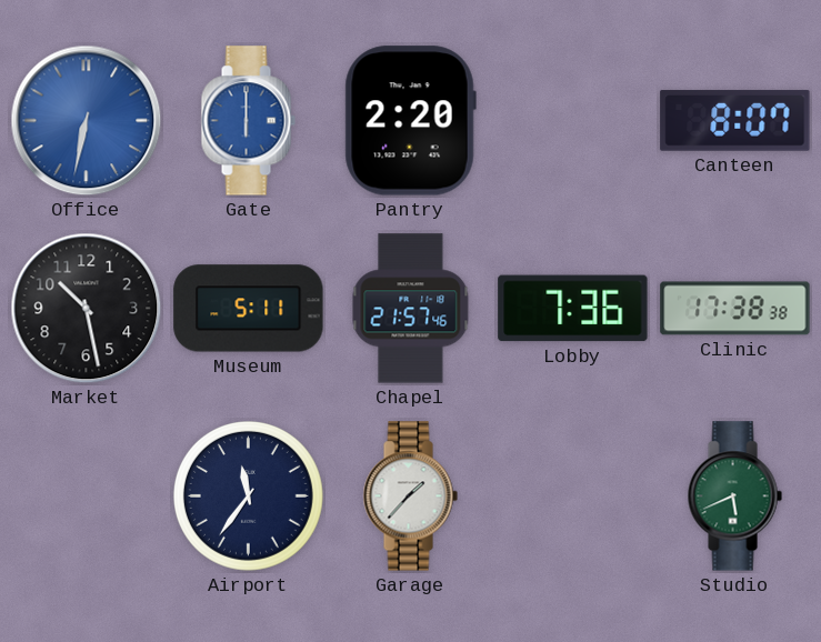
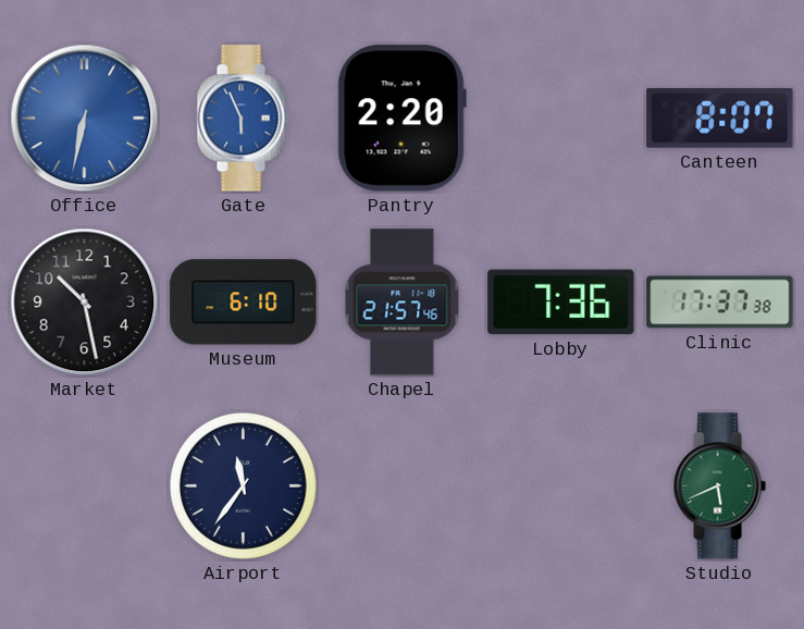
Gate: 6:00 -> 5:56
Museum: 5:11 -> 6:10
Clinic: 17:38 -> 17:37
Garage: 1:37 -> none
